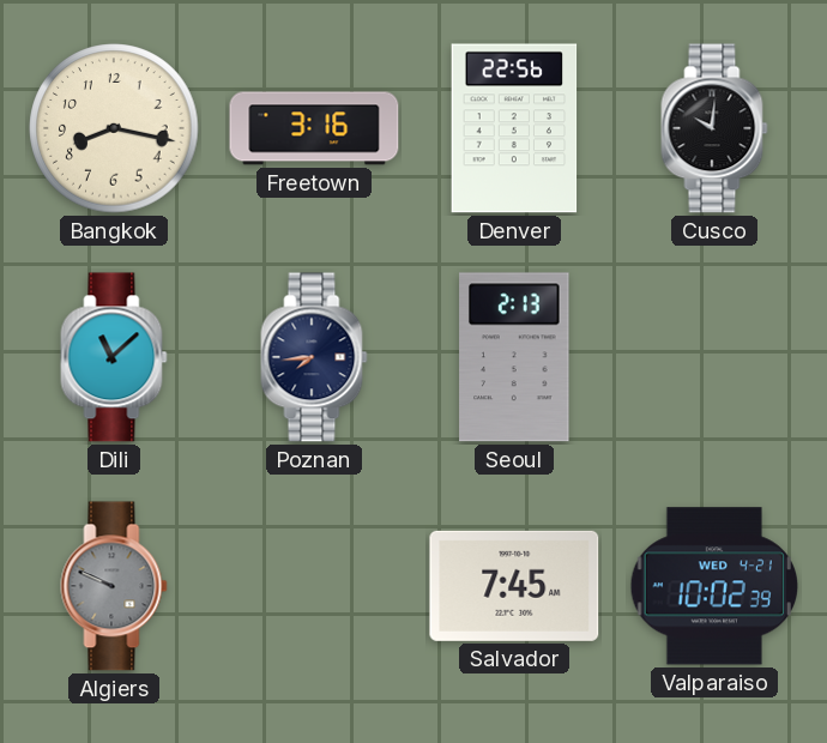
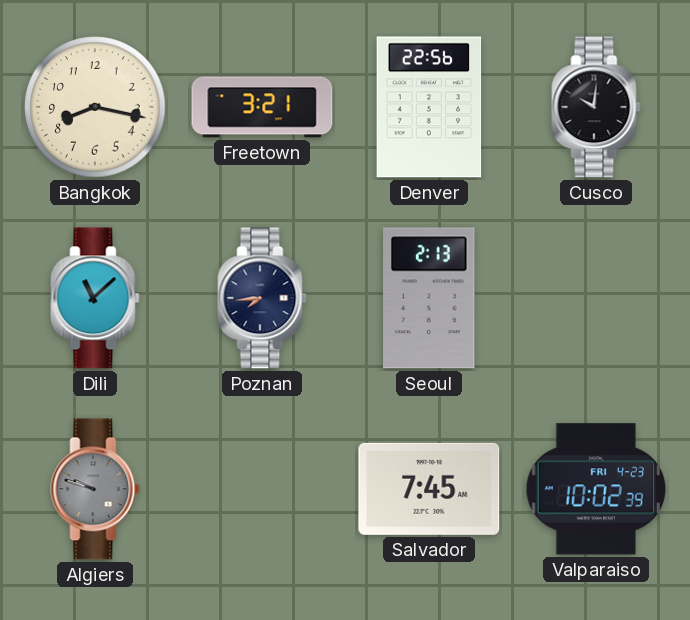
Freetown: 3:16 -> 3:21
Algiers: 9:49 -> 9:48
Valparaiso date: WED 4-21 -> FRI 4-23
